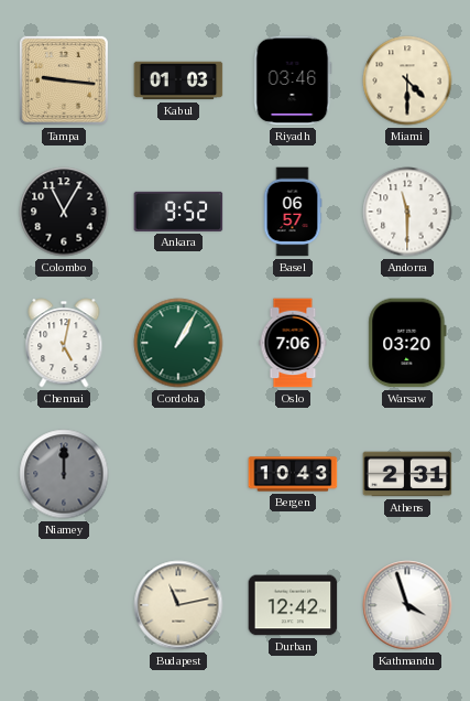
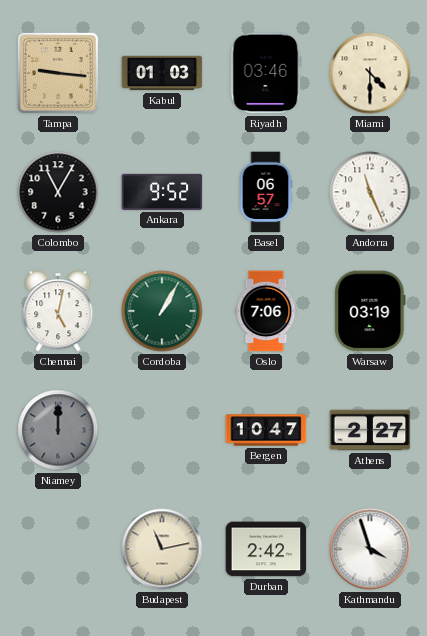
Andorra: 11:30 -> 11:26
Warsaw: 03:20 -> 03:19
Bergen: 10:43 -> 10:47
Athens: 2:31 -> 2:27
Durban: 12:42 -> 2:42
